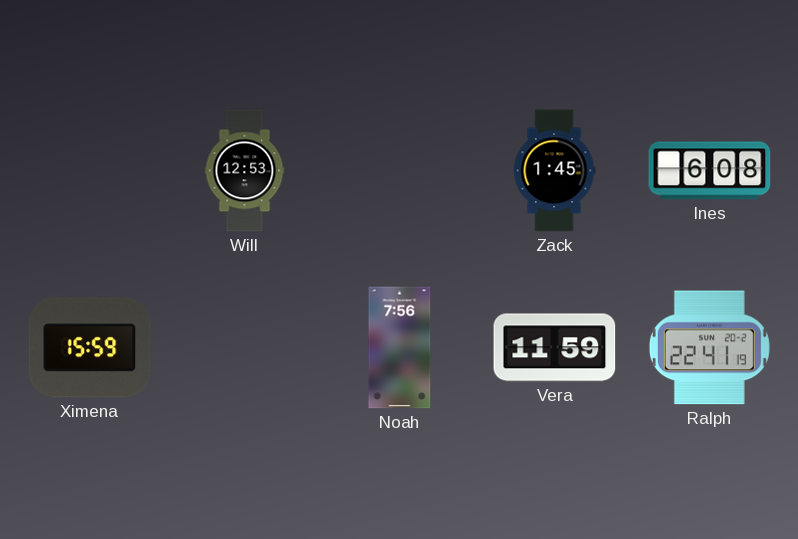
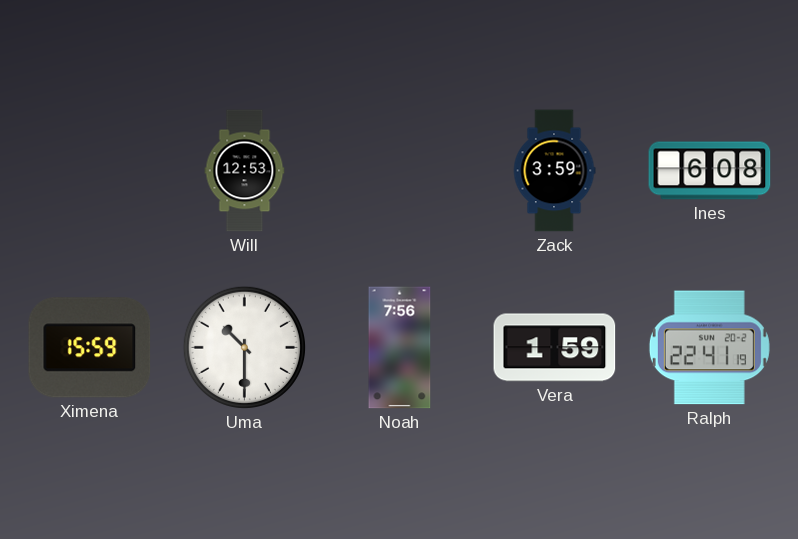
Zack: 1:45 -> 3:59
Uma: none -> 10:30
Vera: 11:59 -> 1:59
